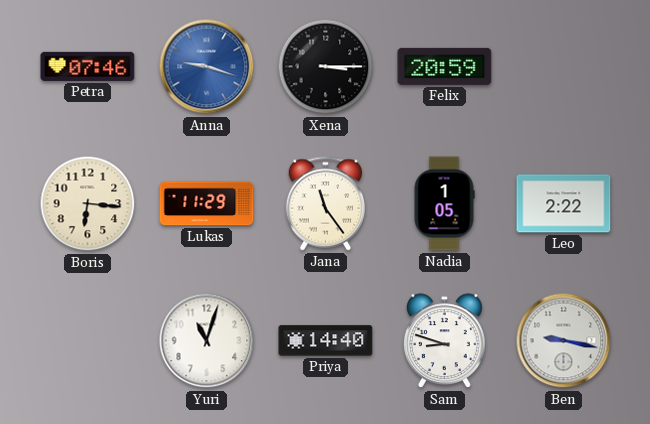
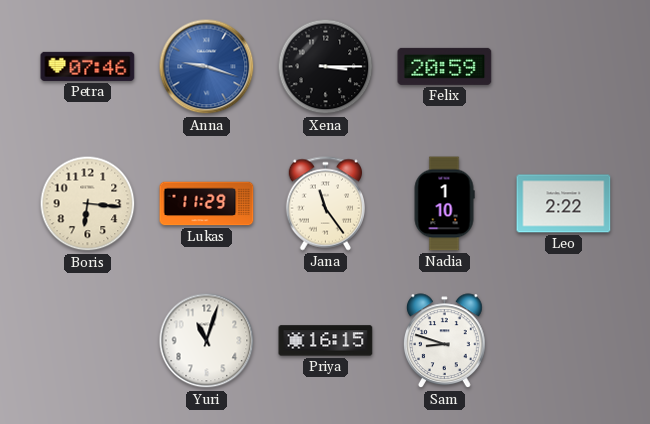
Nadia: 1:05 -> 1:10
Priya: 14:40 -> 16:15
Ben: 9:17 -> none
